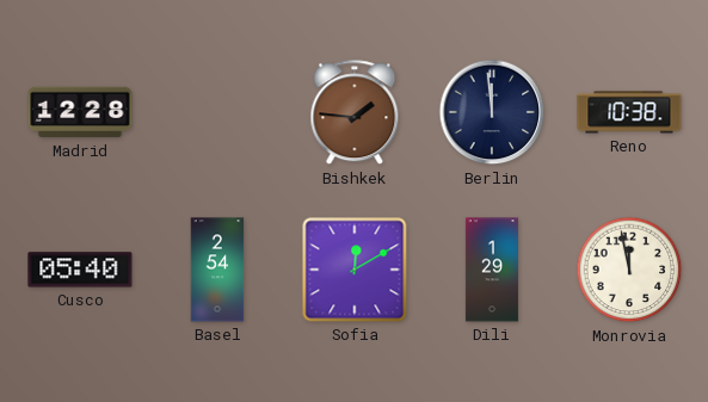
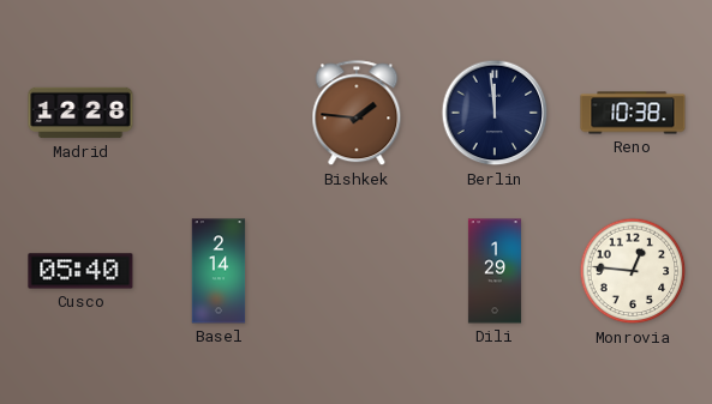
Basel: 2:54 -> 2:14
Sofia: 12:10 -> none
Monrovia: 11:58 -> 12:46
